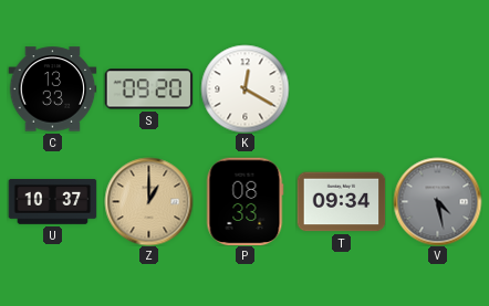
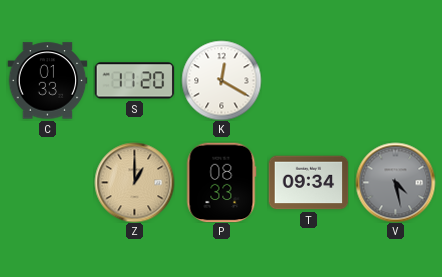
C: 13:33 -> 01:33
S: 09:20 -> 11:20
U: 10:37 -> none
